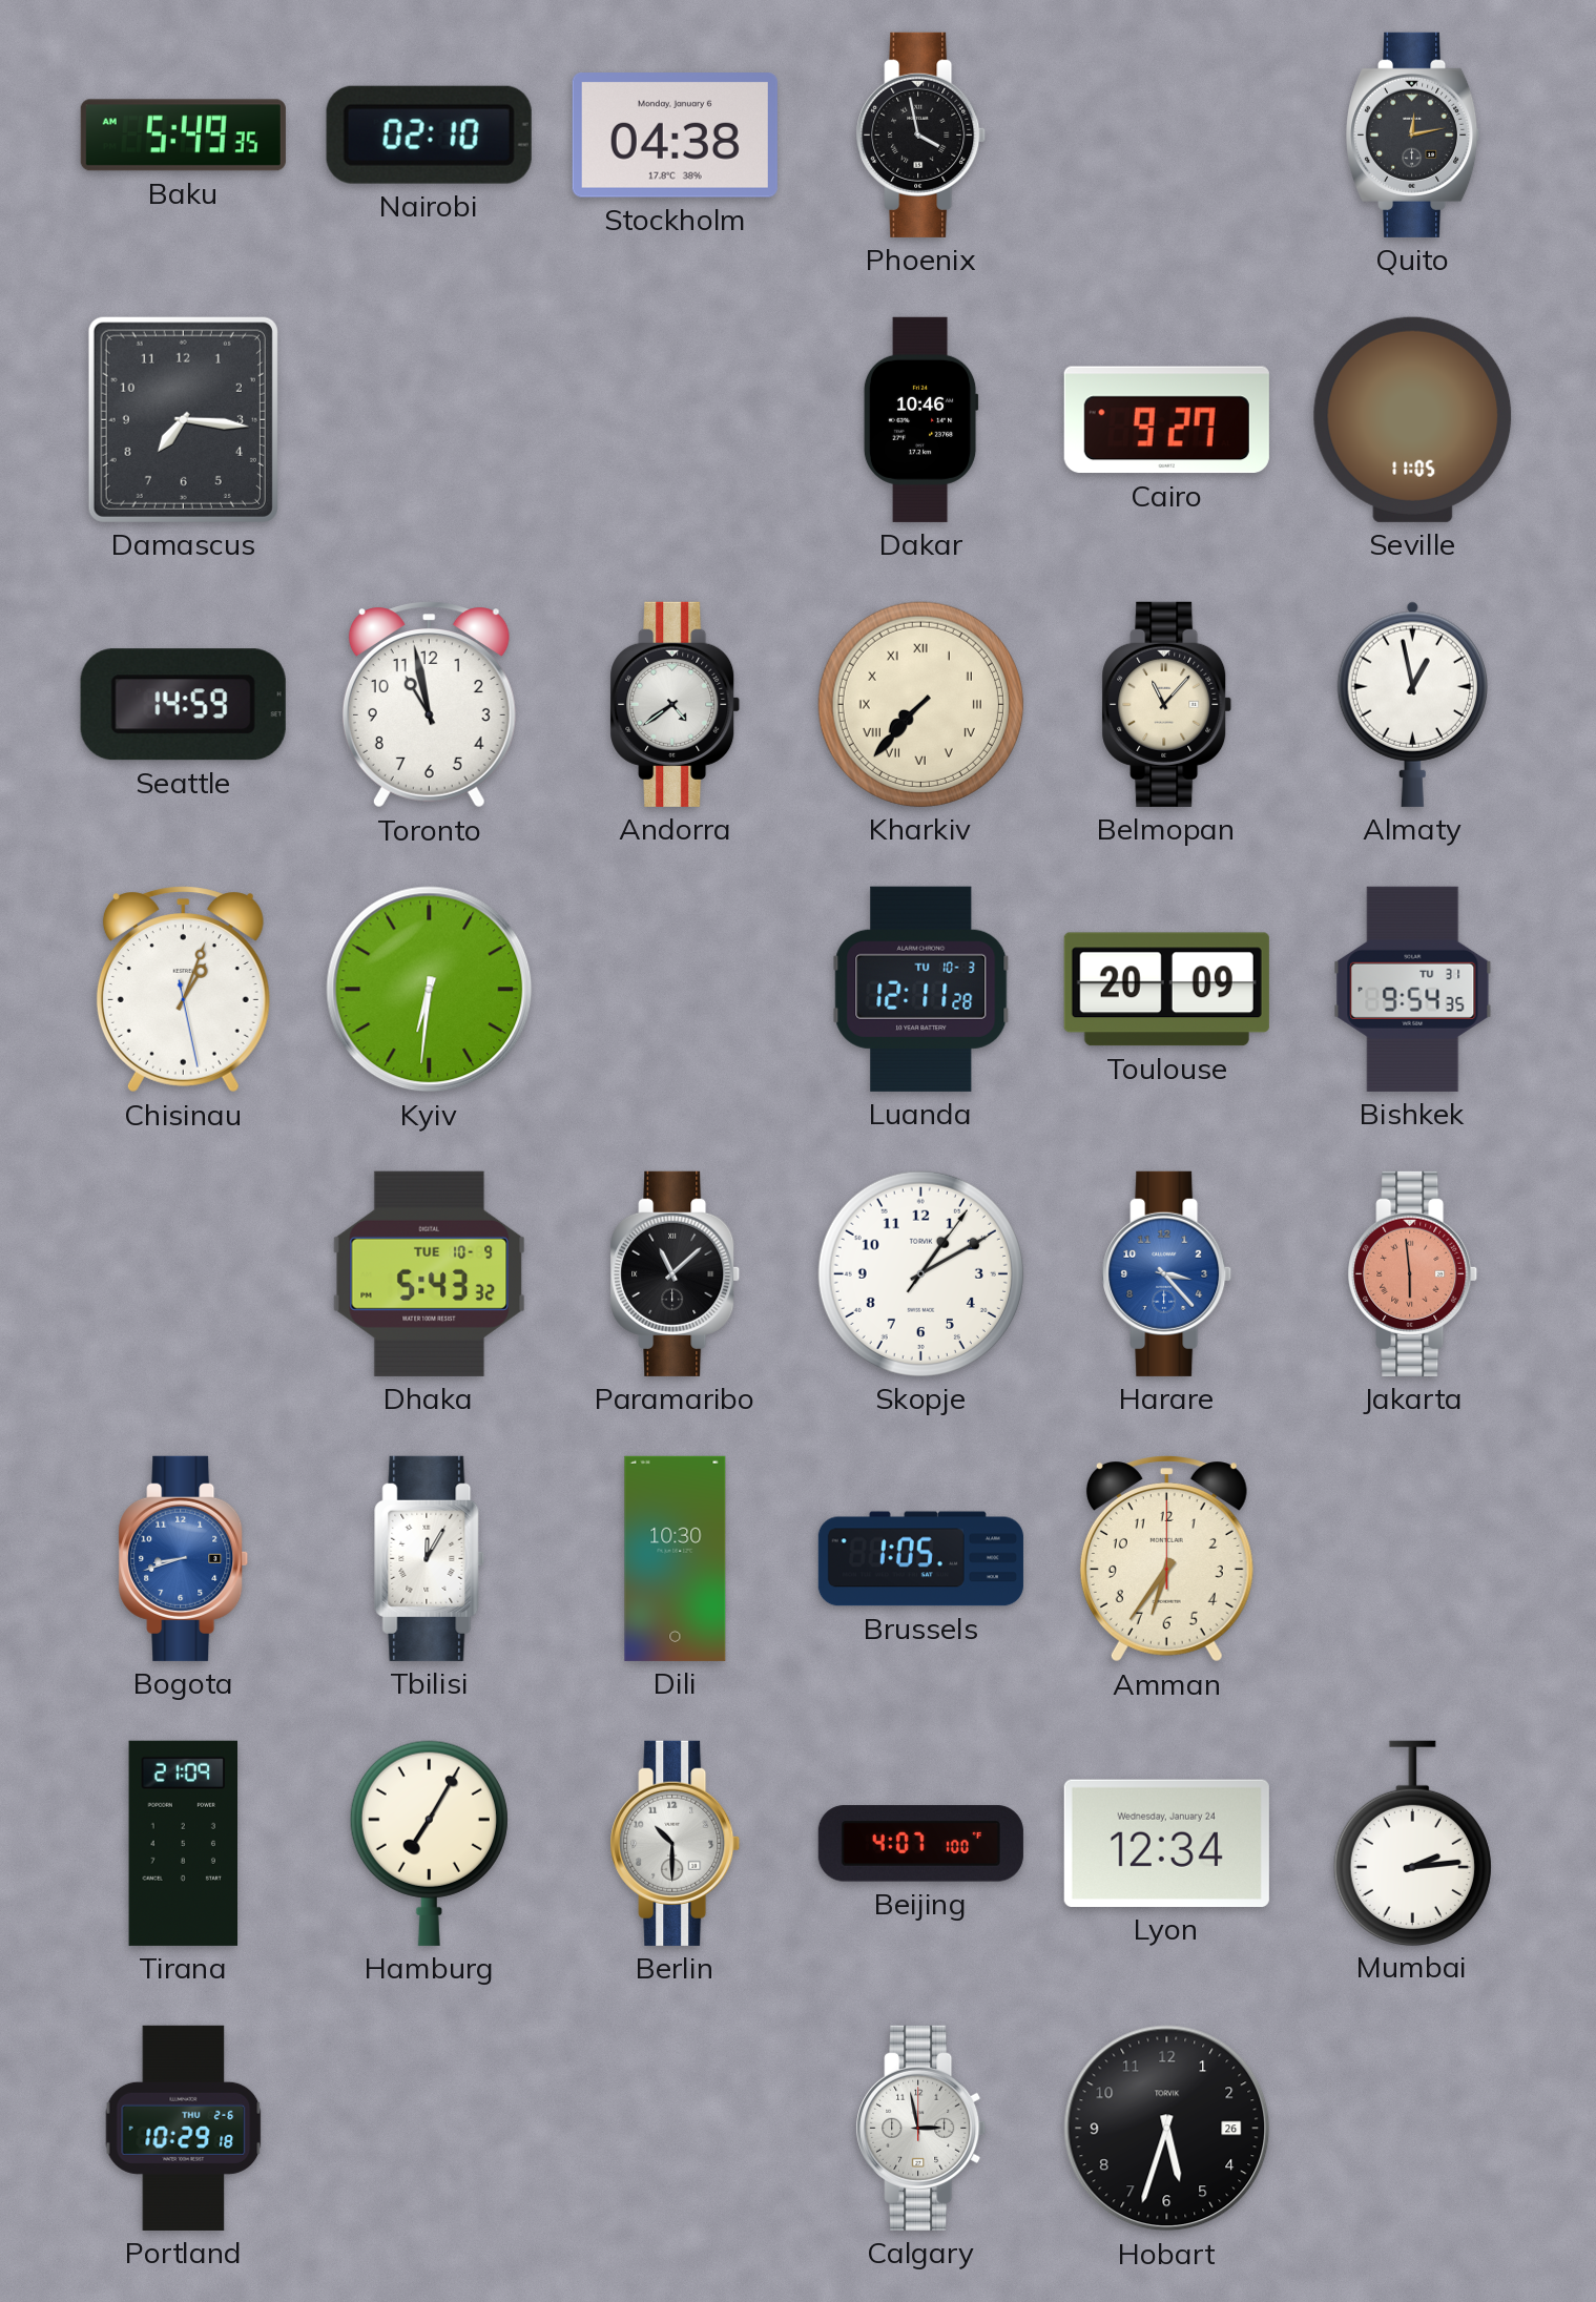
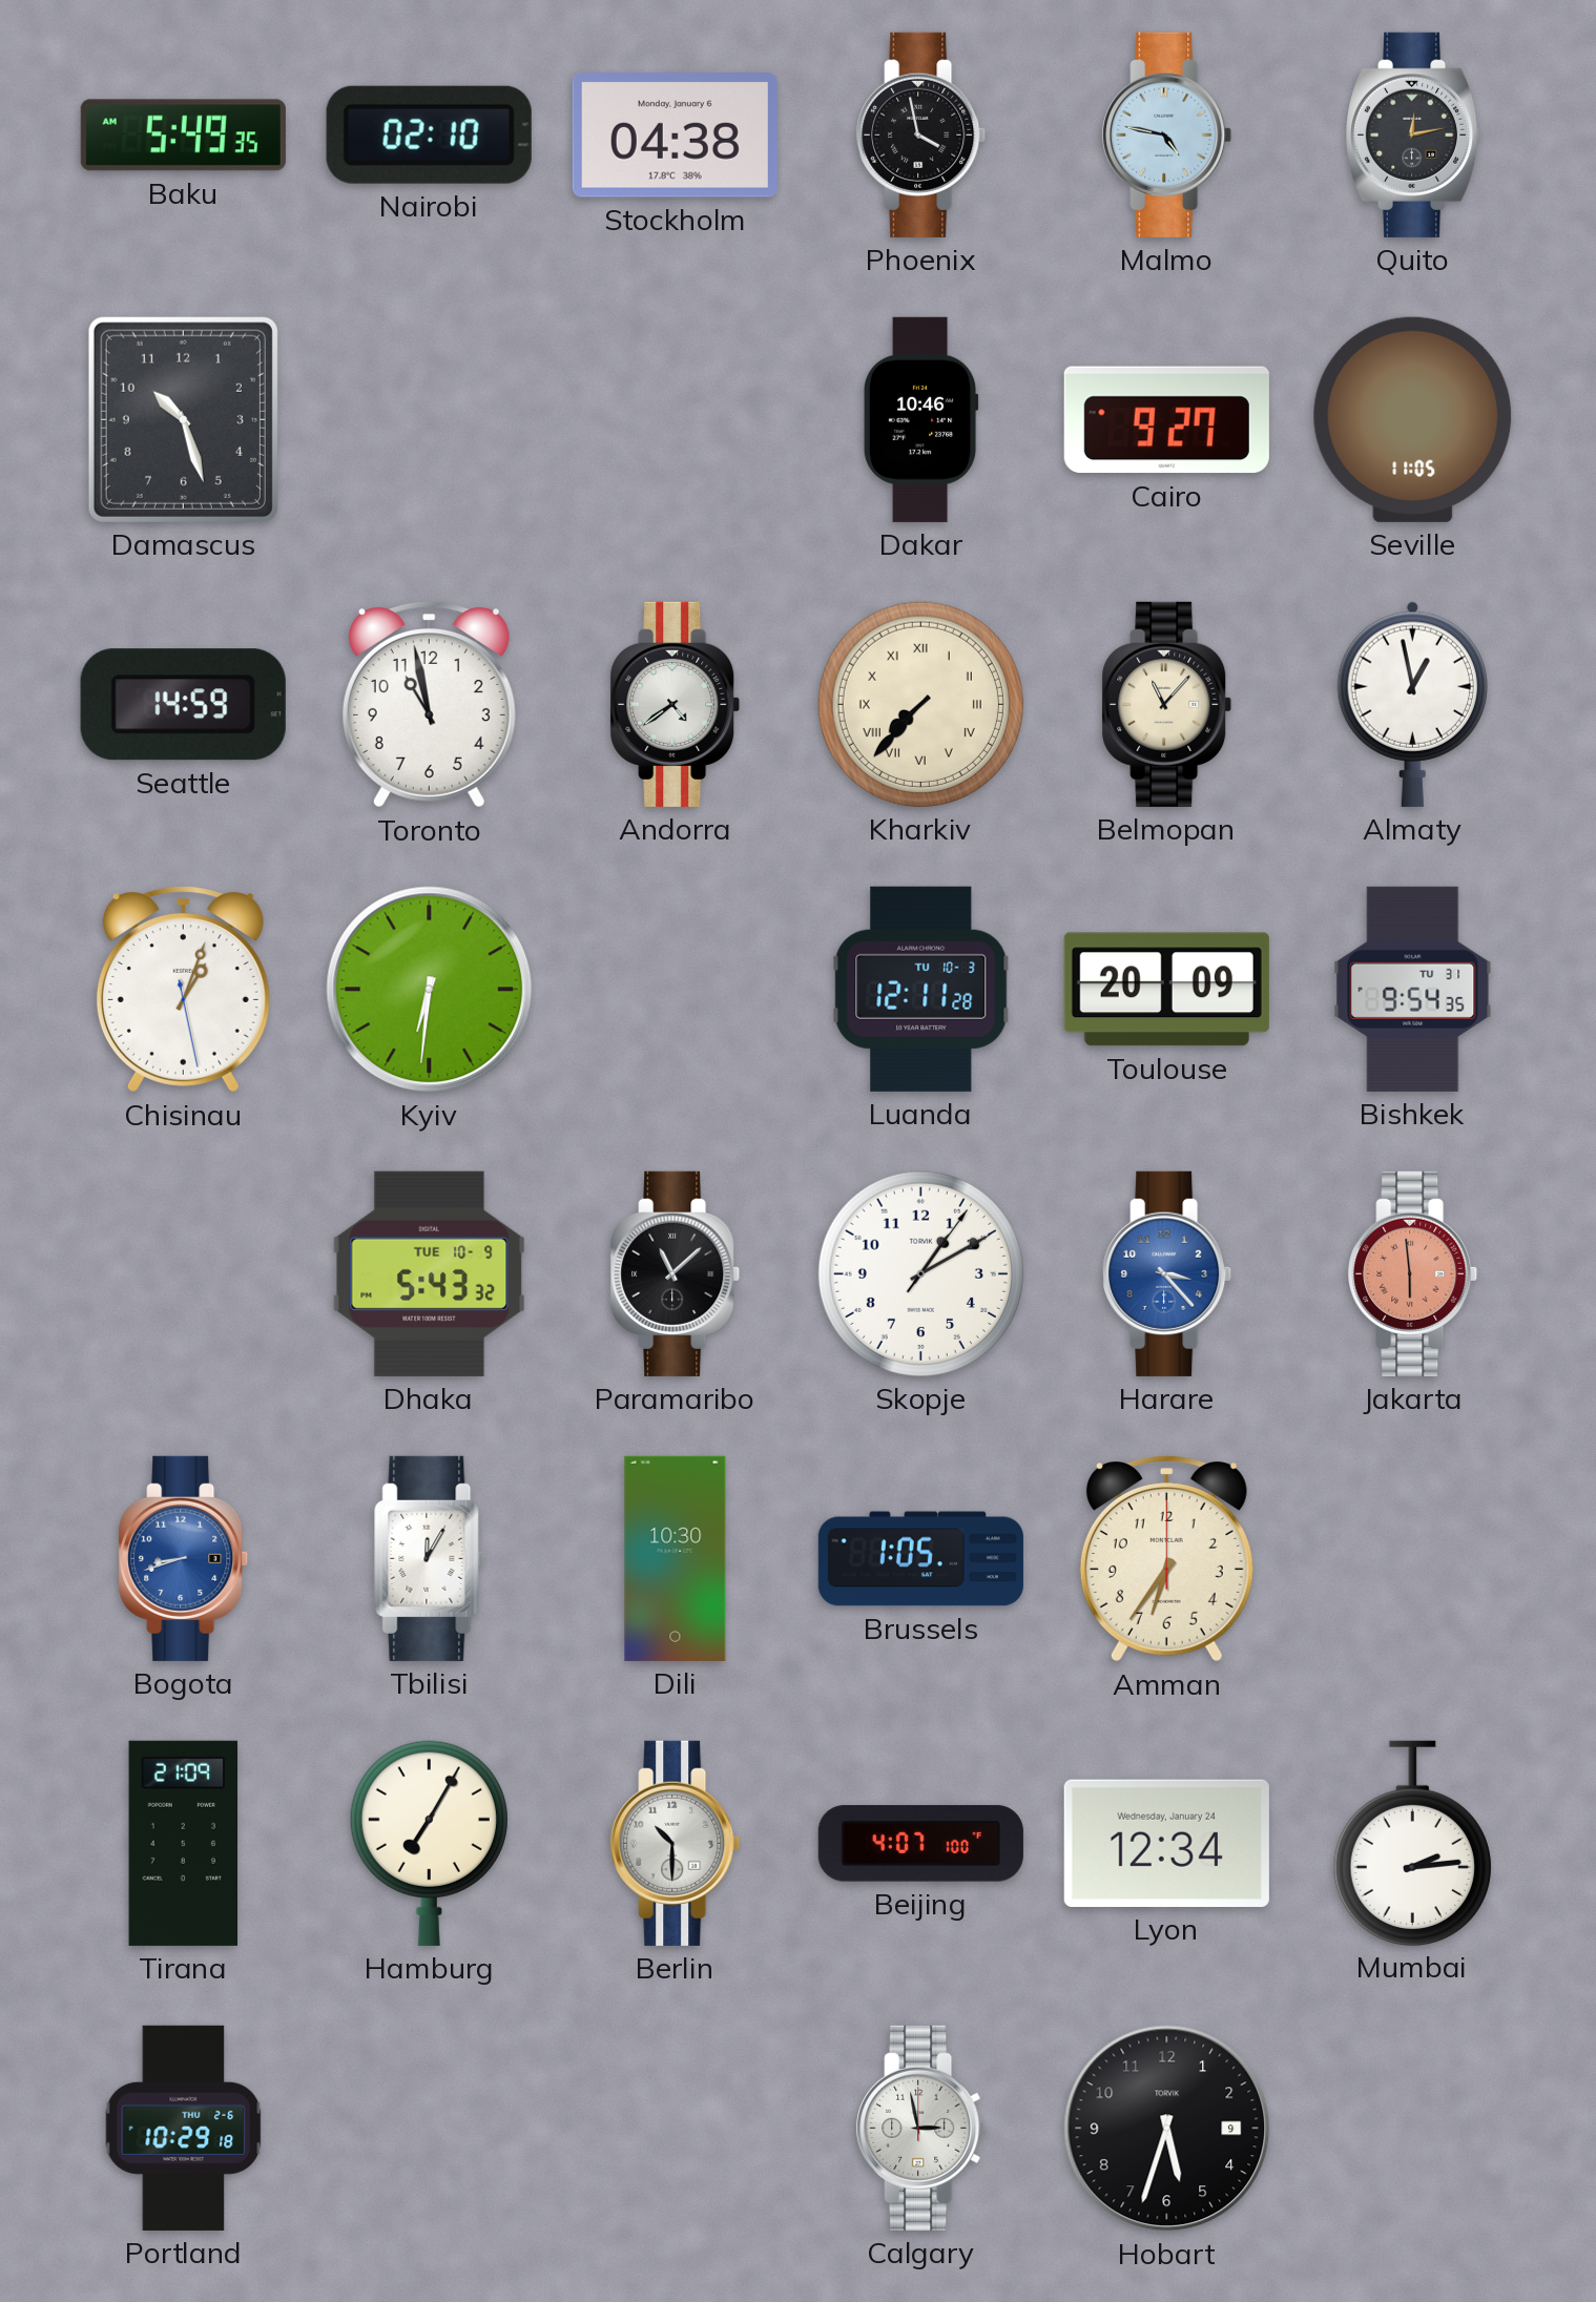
Malmo: none -> 4:47
Damascus: 7:16 -> 10:27
Hobart date: 26 -> 9
